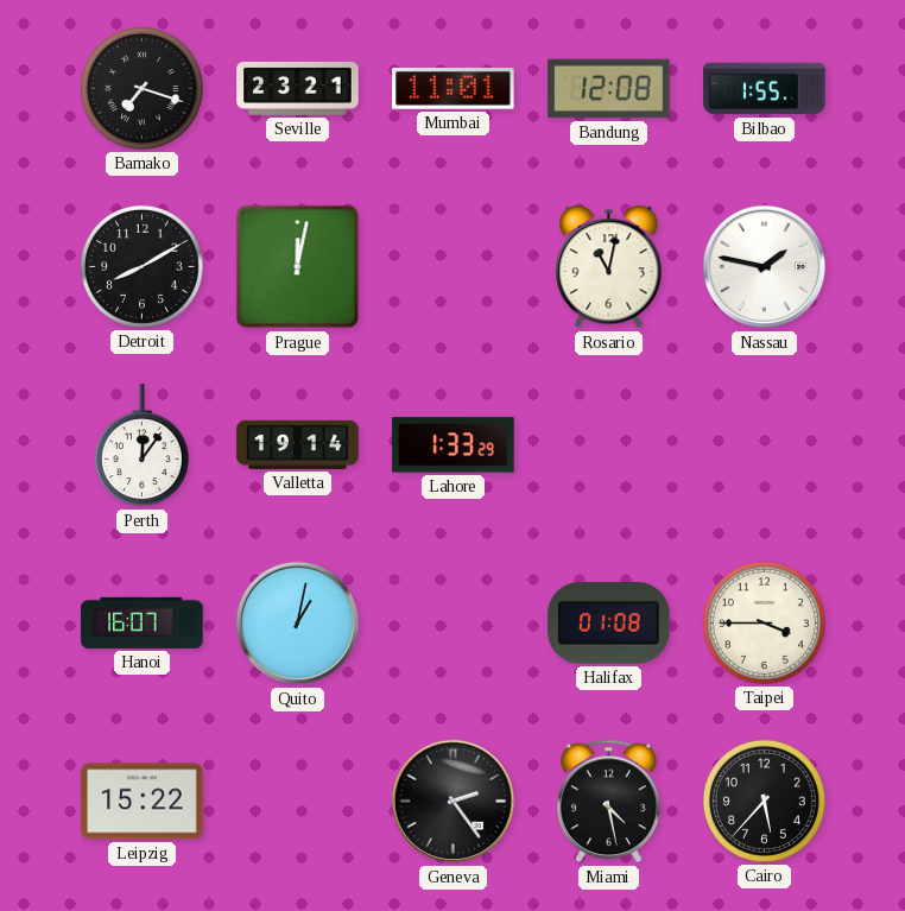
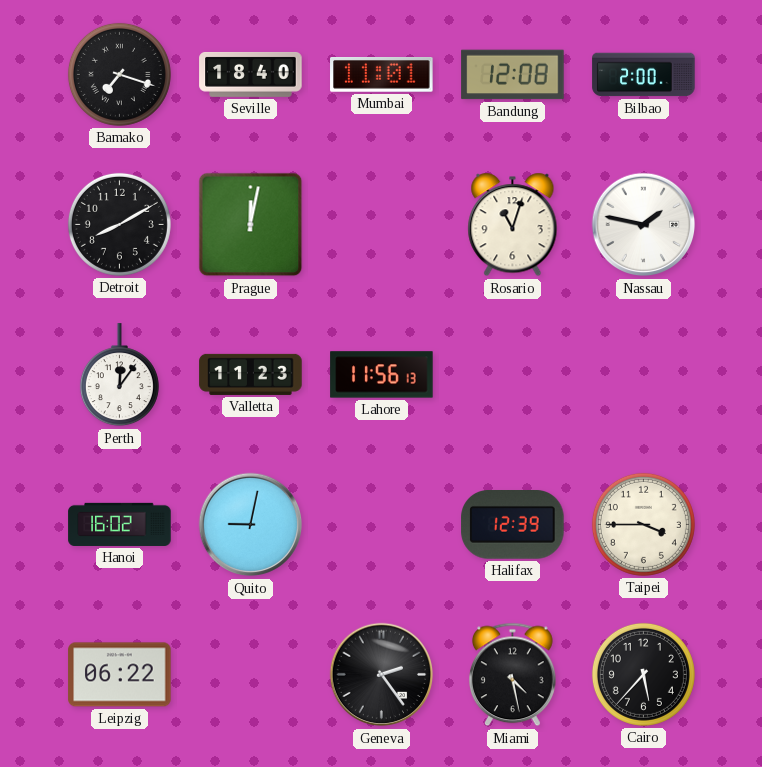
Seville: 23:21 -> 18:40
Bilbao: 1:55 -> 2:00
Rosario: 11:02 -> 11:03
Valletta: 19:14 -> 11:23
Lahore: 1:33 -> 11:56
Hanoi: 16:07 -> 16:02
Quito: 1:02 -> 9:02
Halifax: 01:08 -> 12:39
Leipzig: 15:22 -> 06:22
